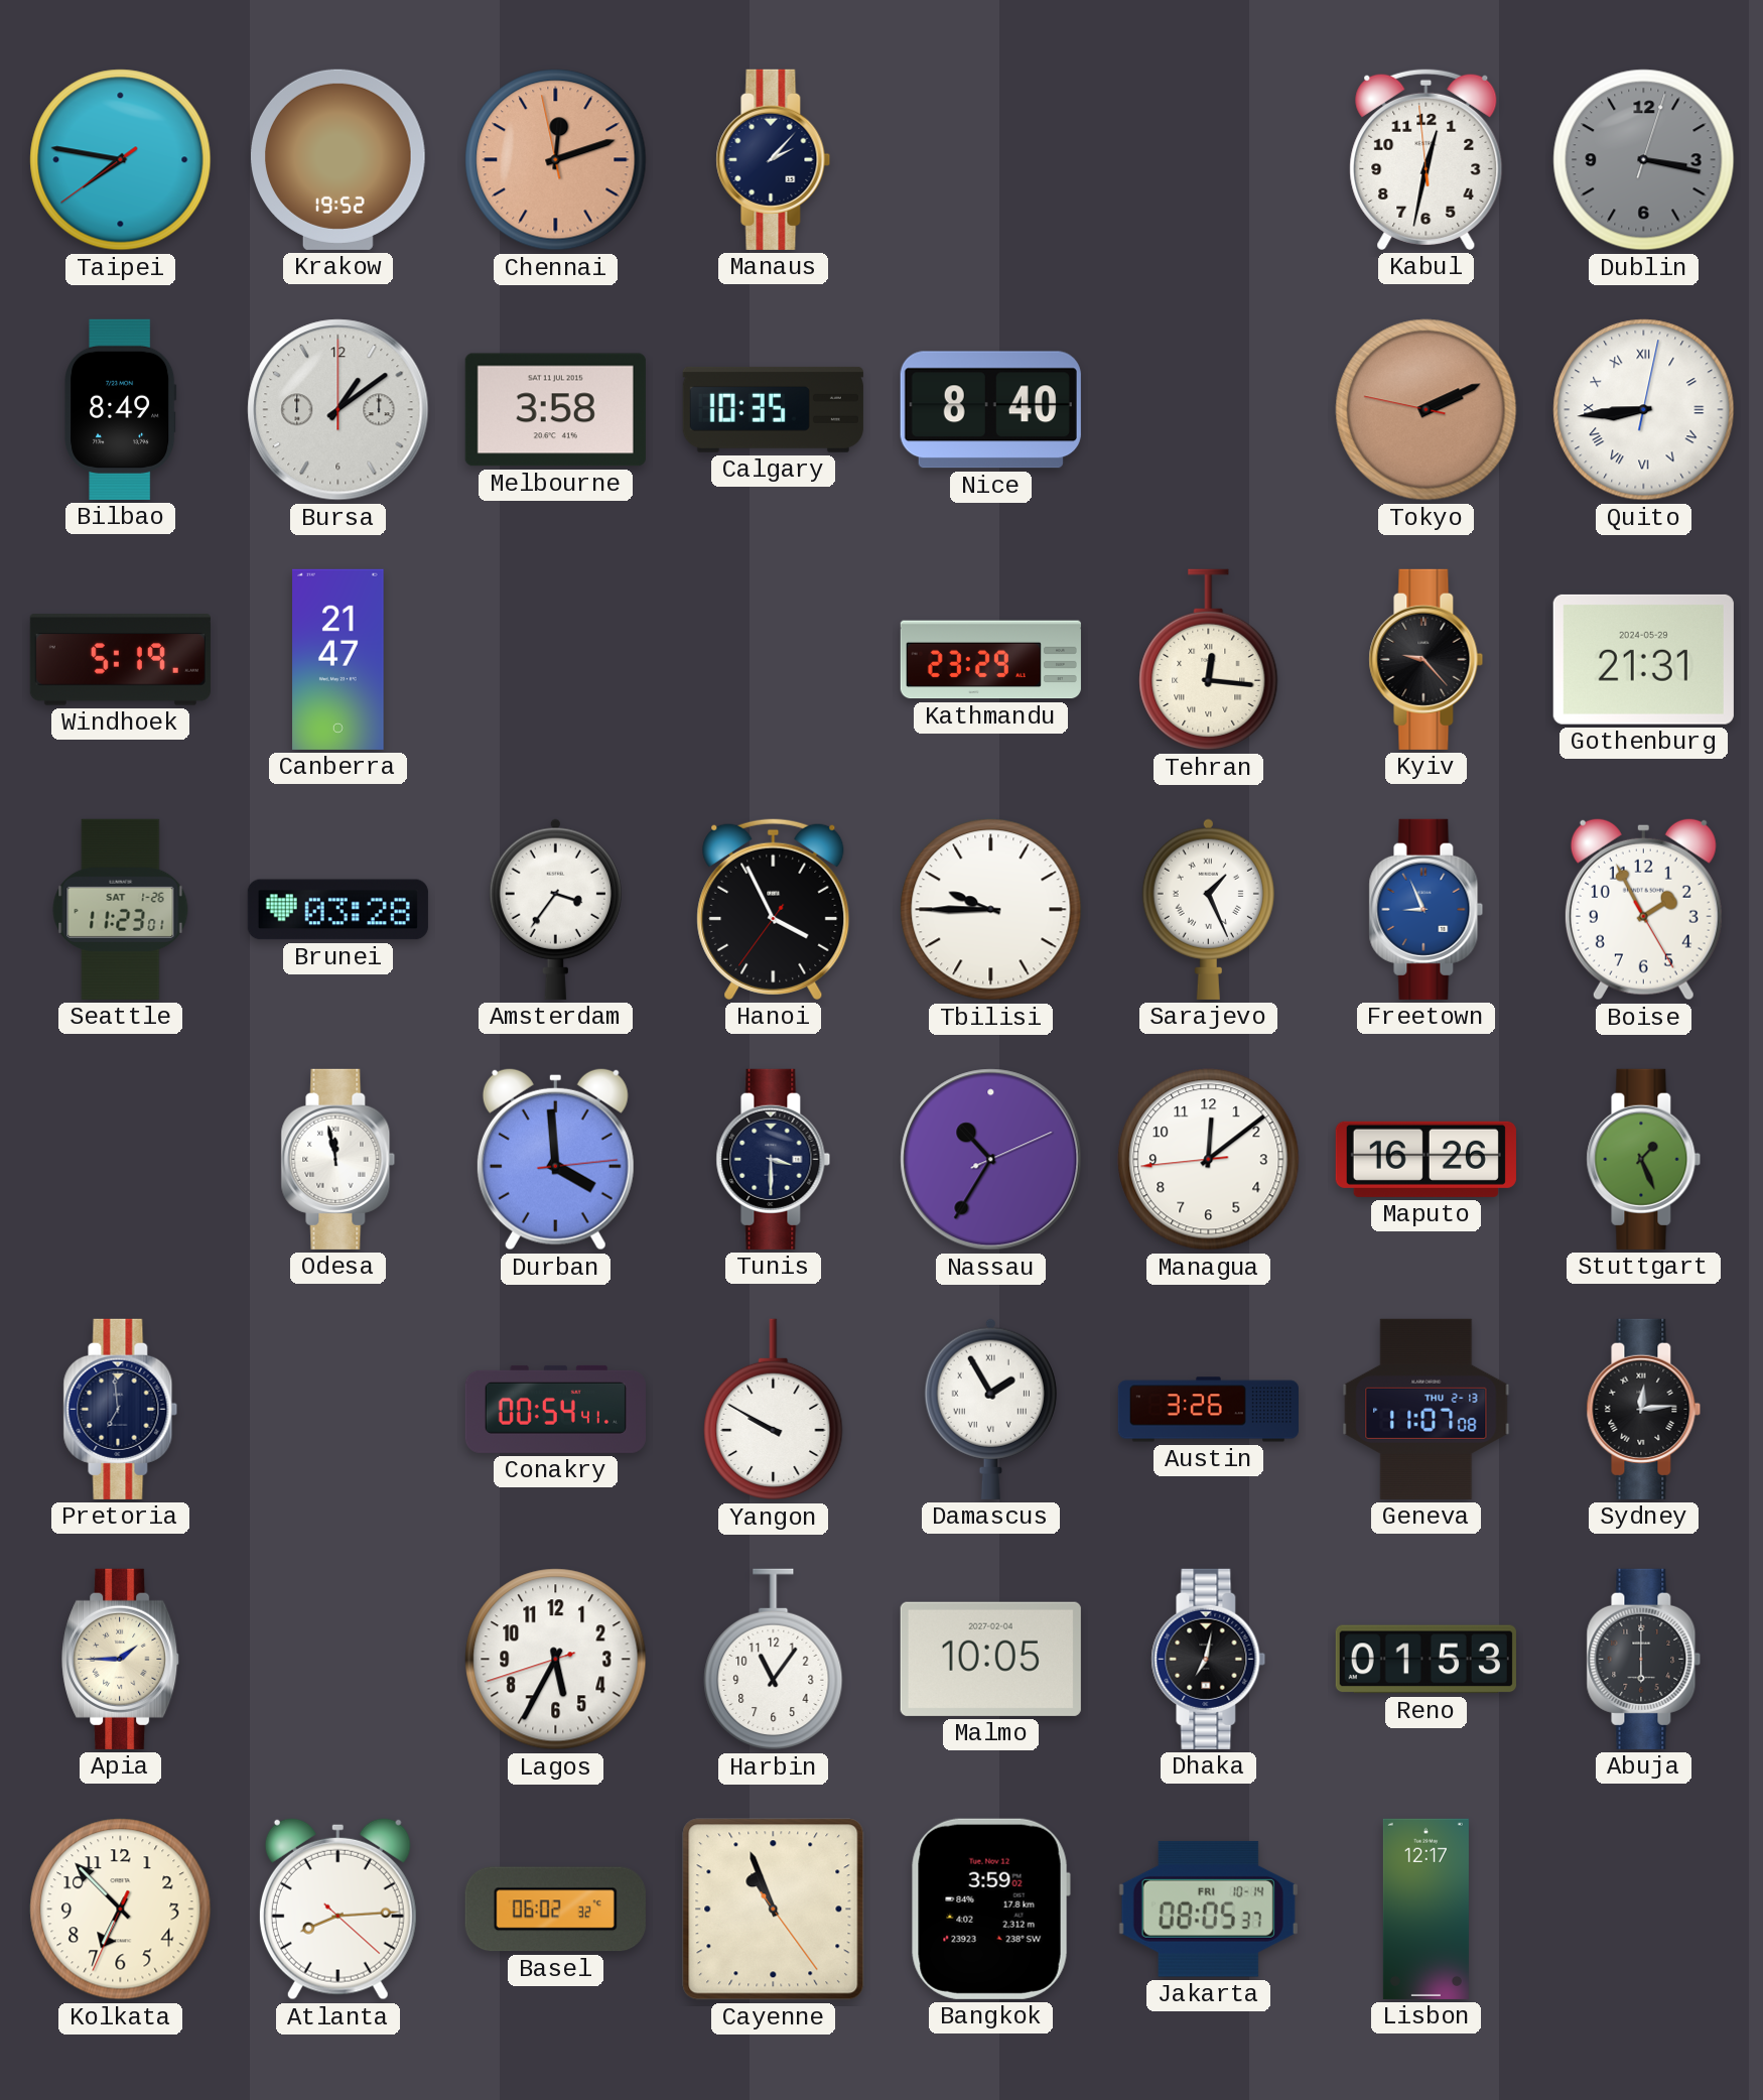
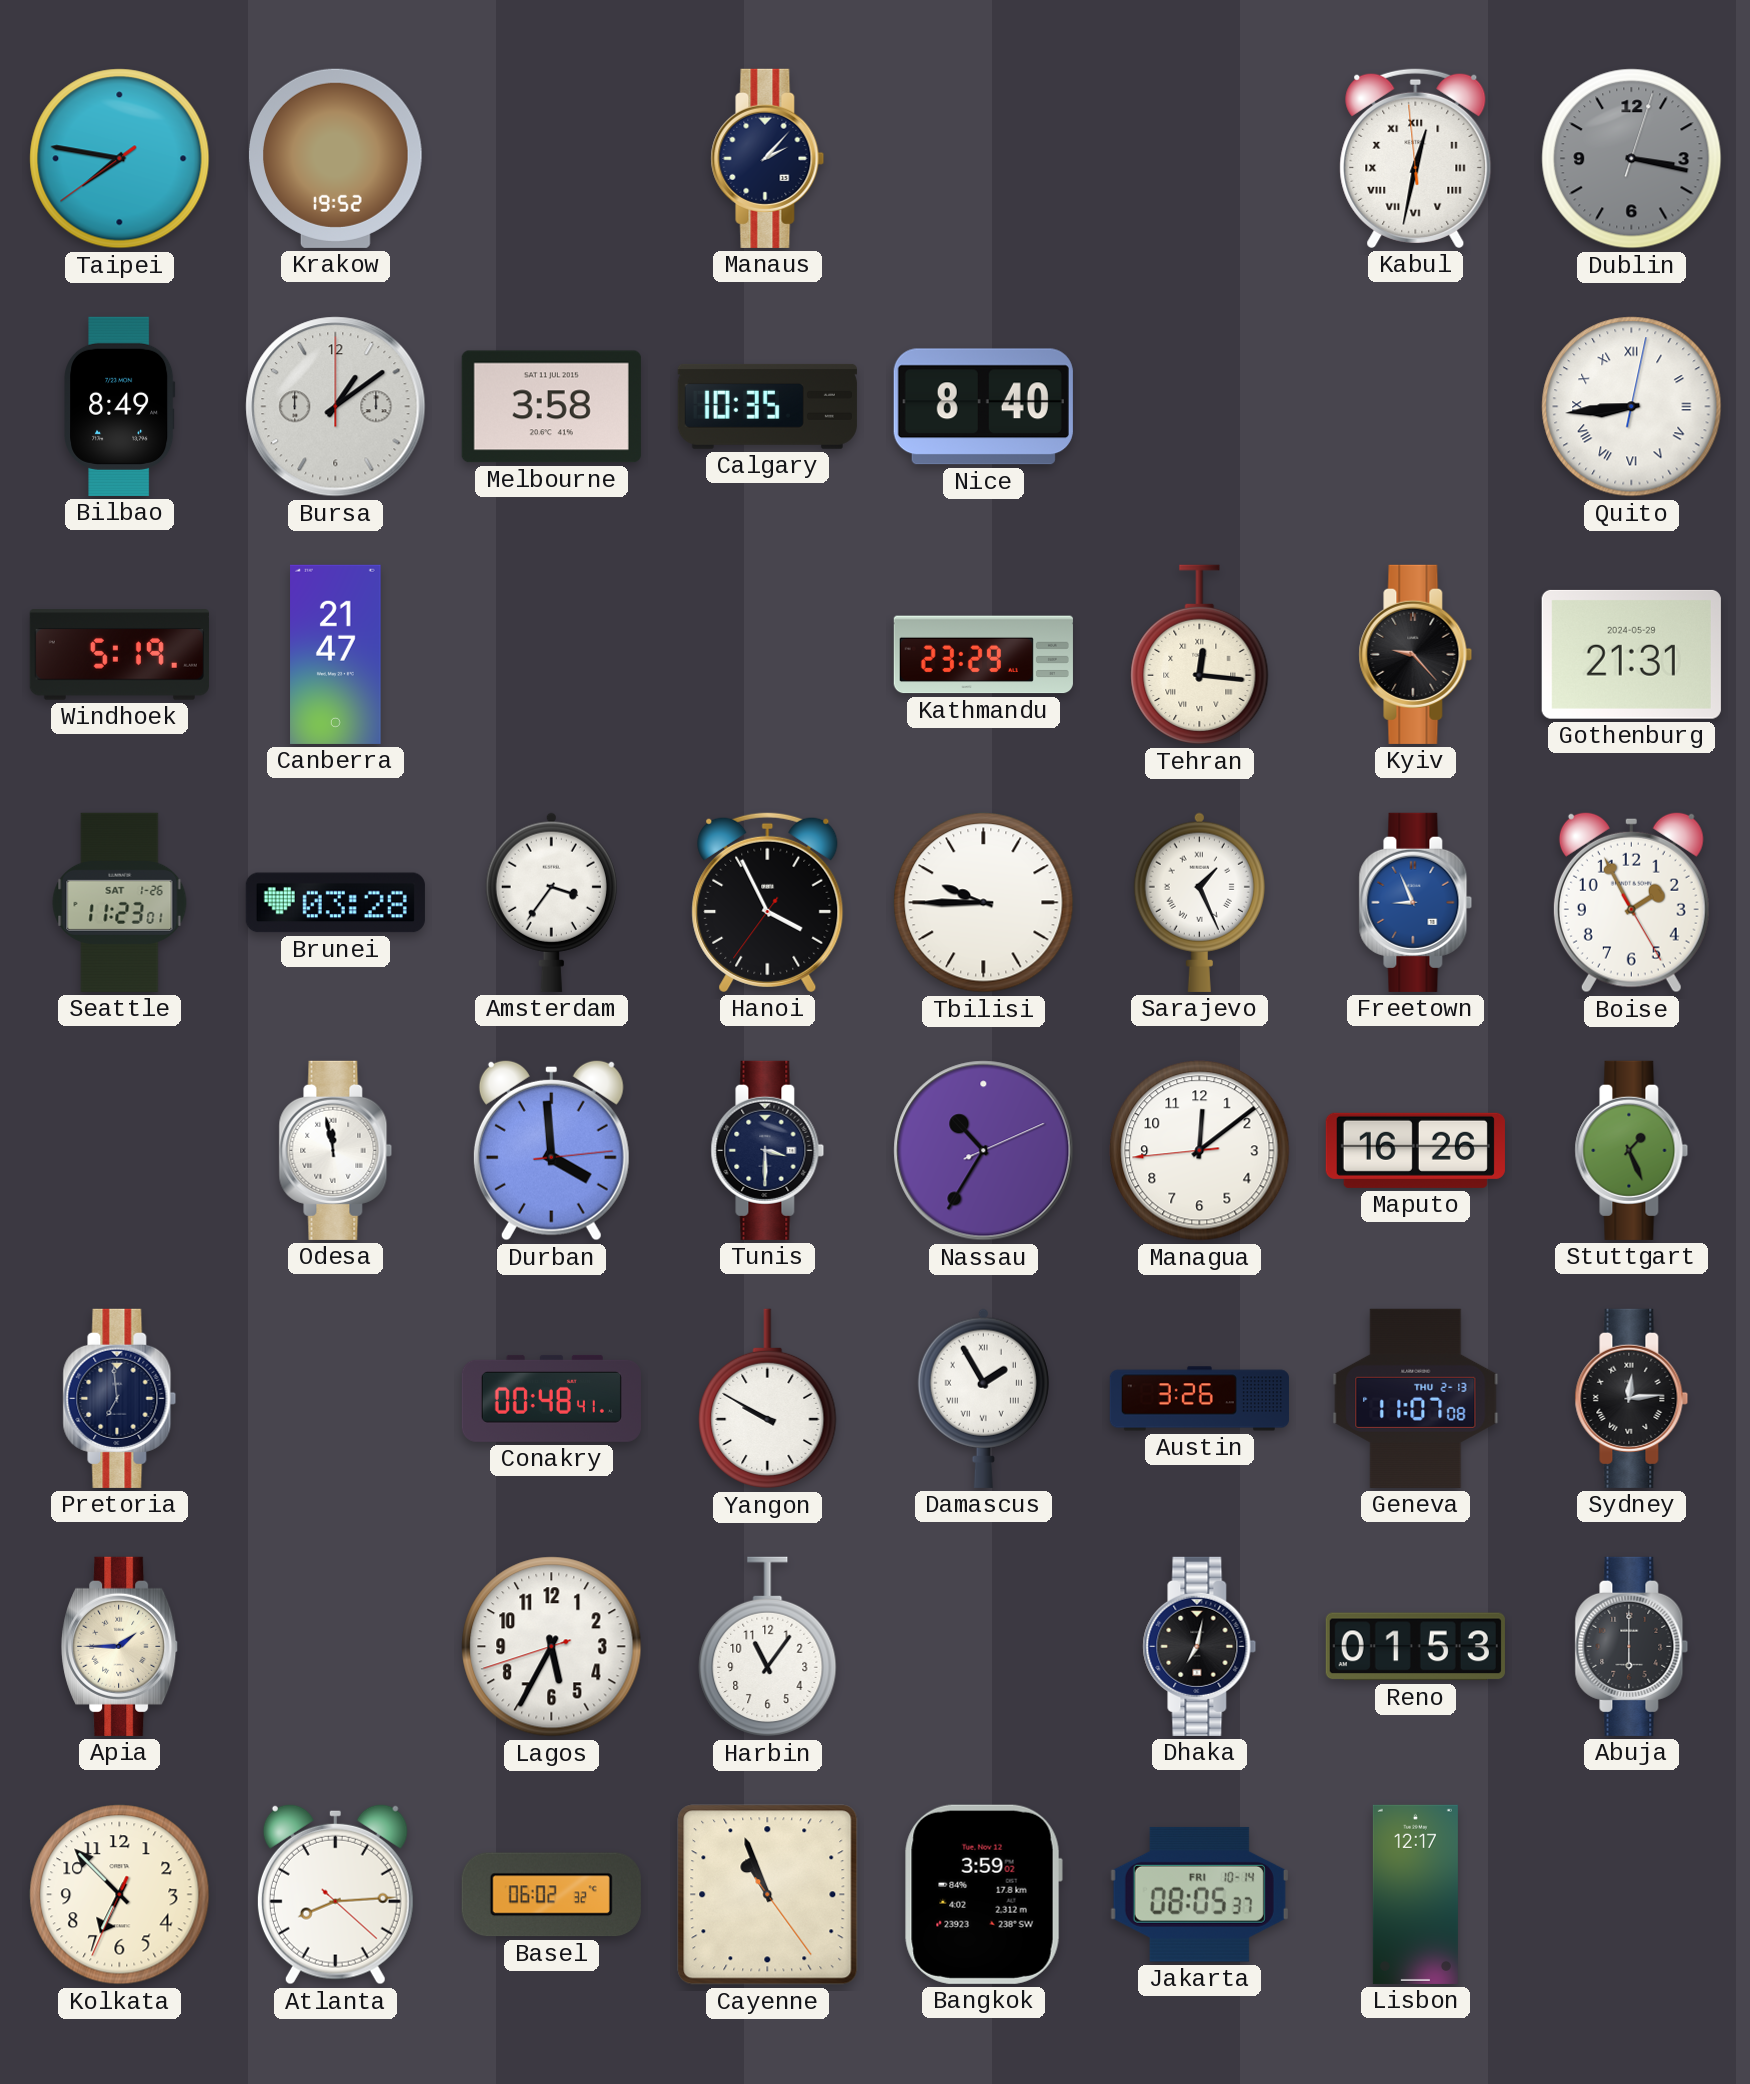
Chennai: 12:11 -> none
Kabul numerals: Arabic -> Roman
Tokyo: 2:10 -> none
Conakry: 00:54 -> 00:48
Malmo: 10:05 -> none
